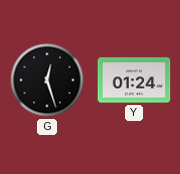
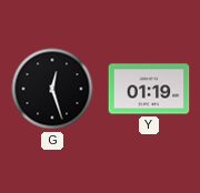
Y: 01:24 -> 01:19
